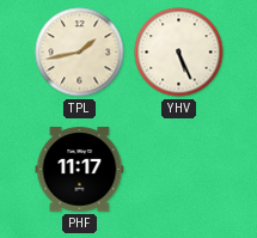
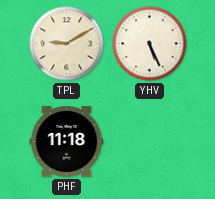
TPL: 1:43 -> 9:10
PHF: 11:17 -> 11:18
